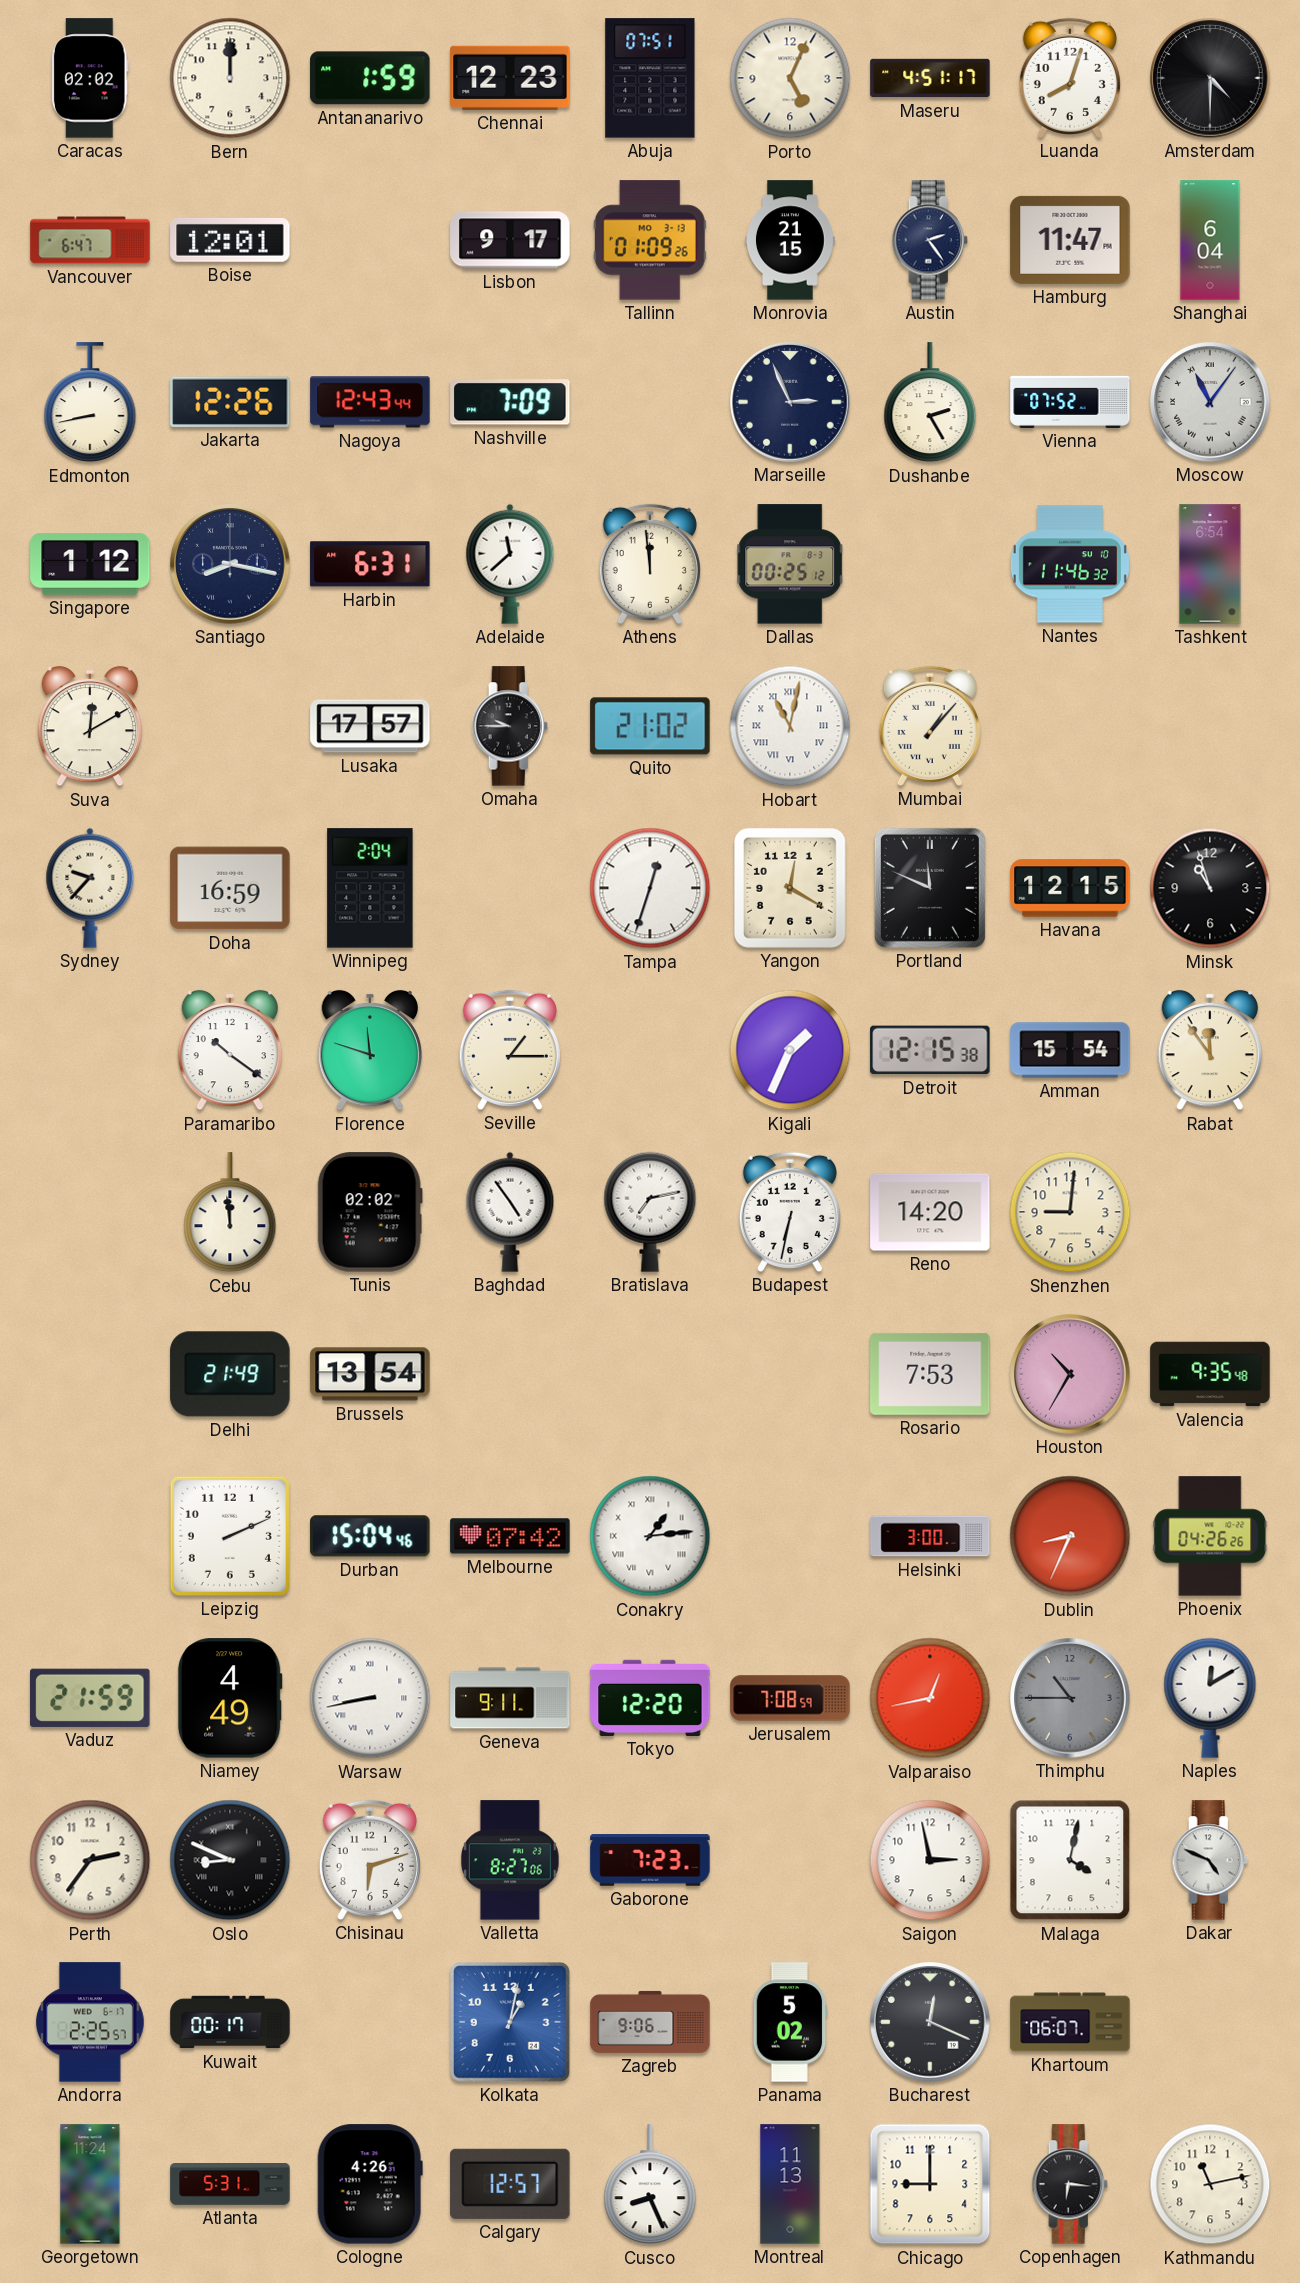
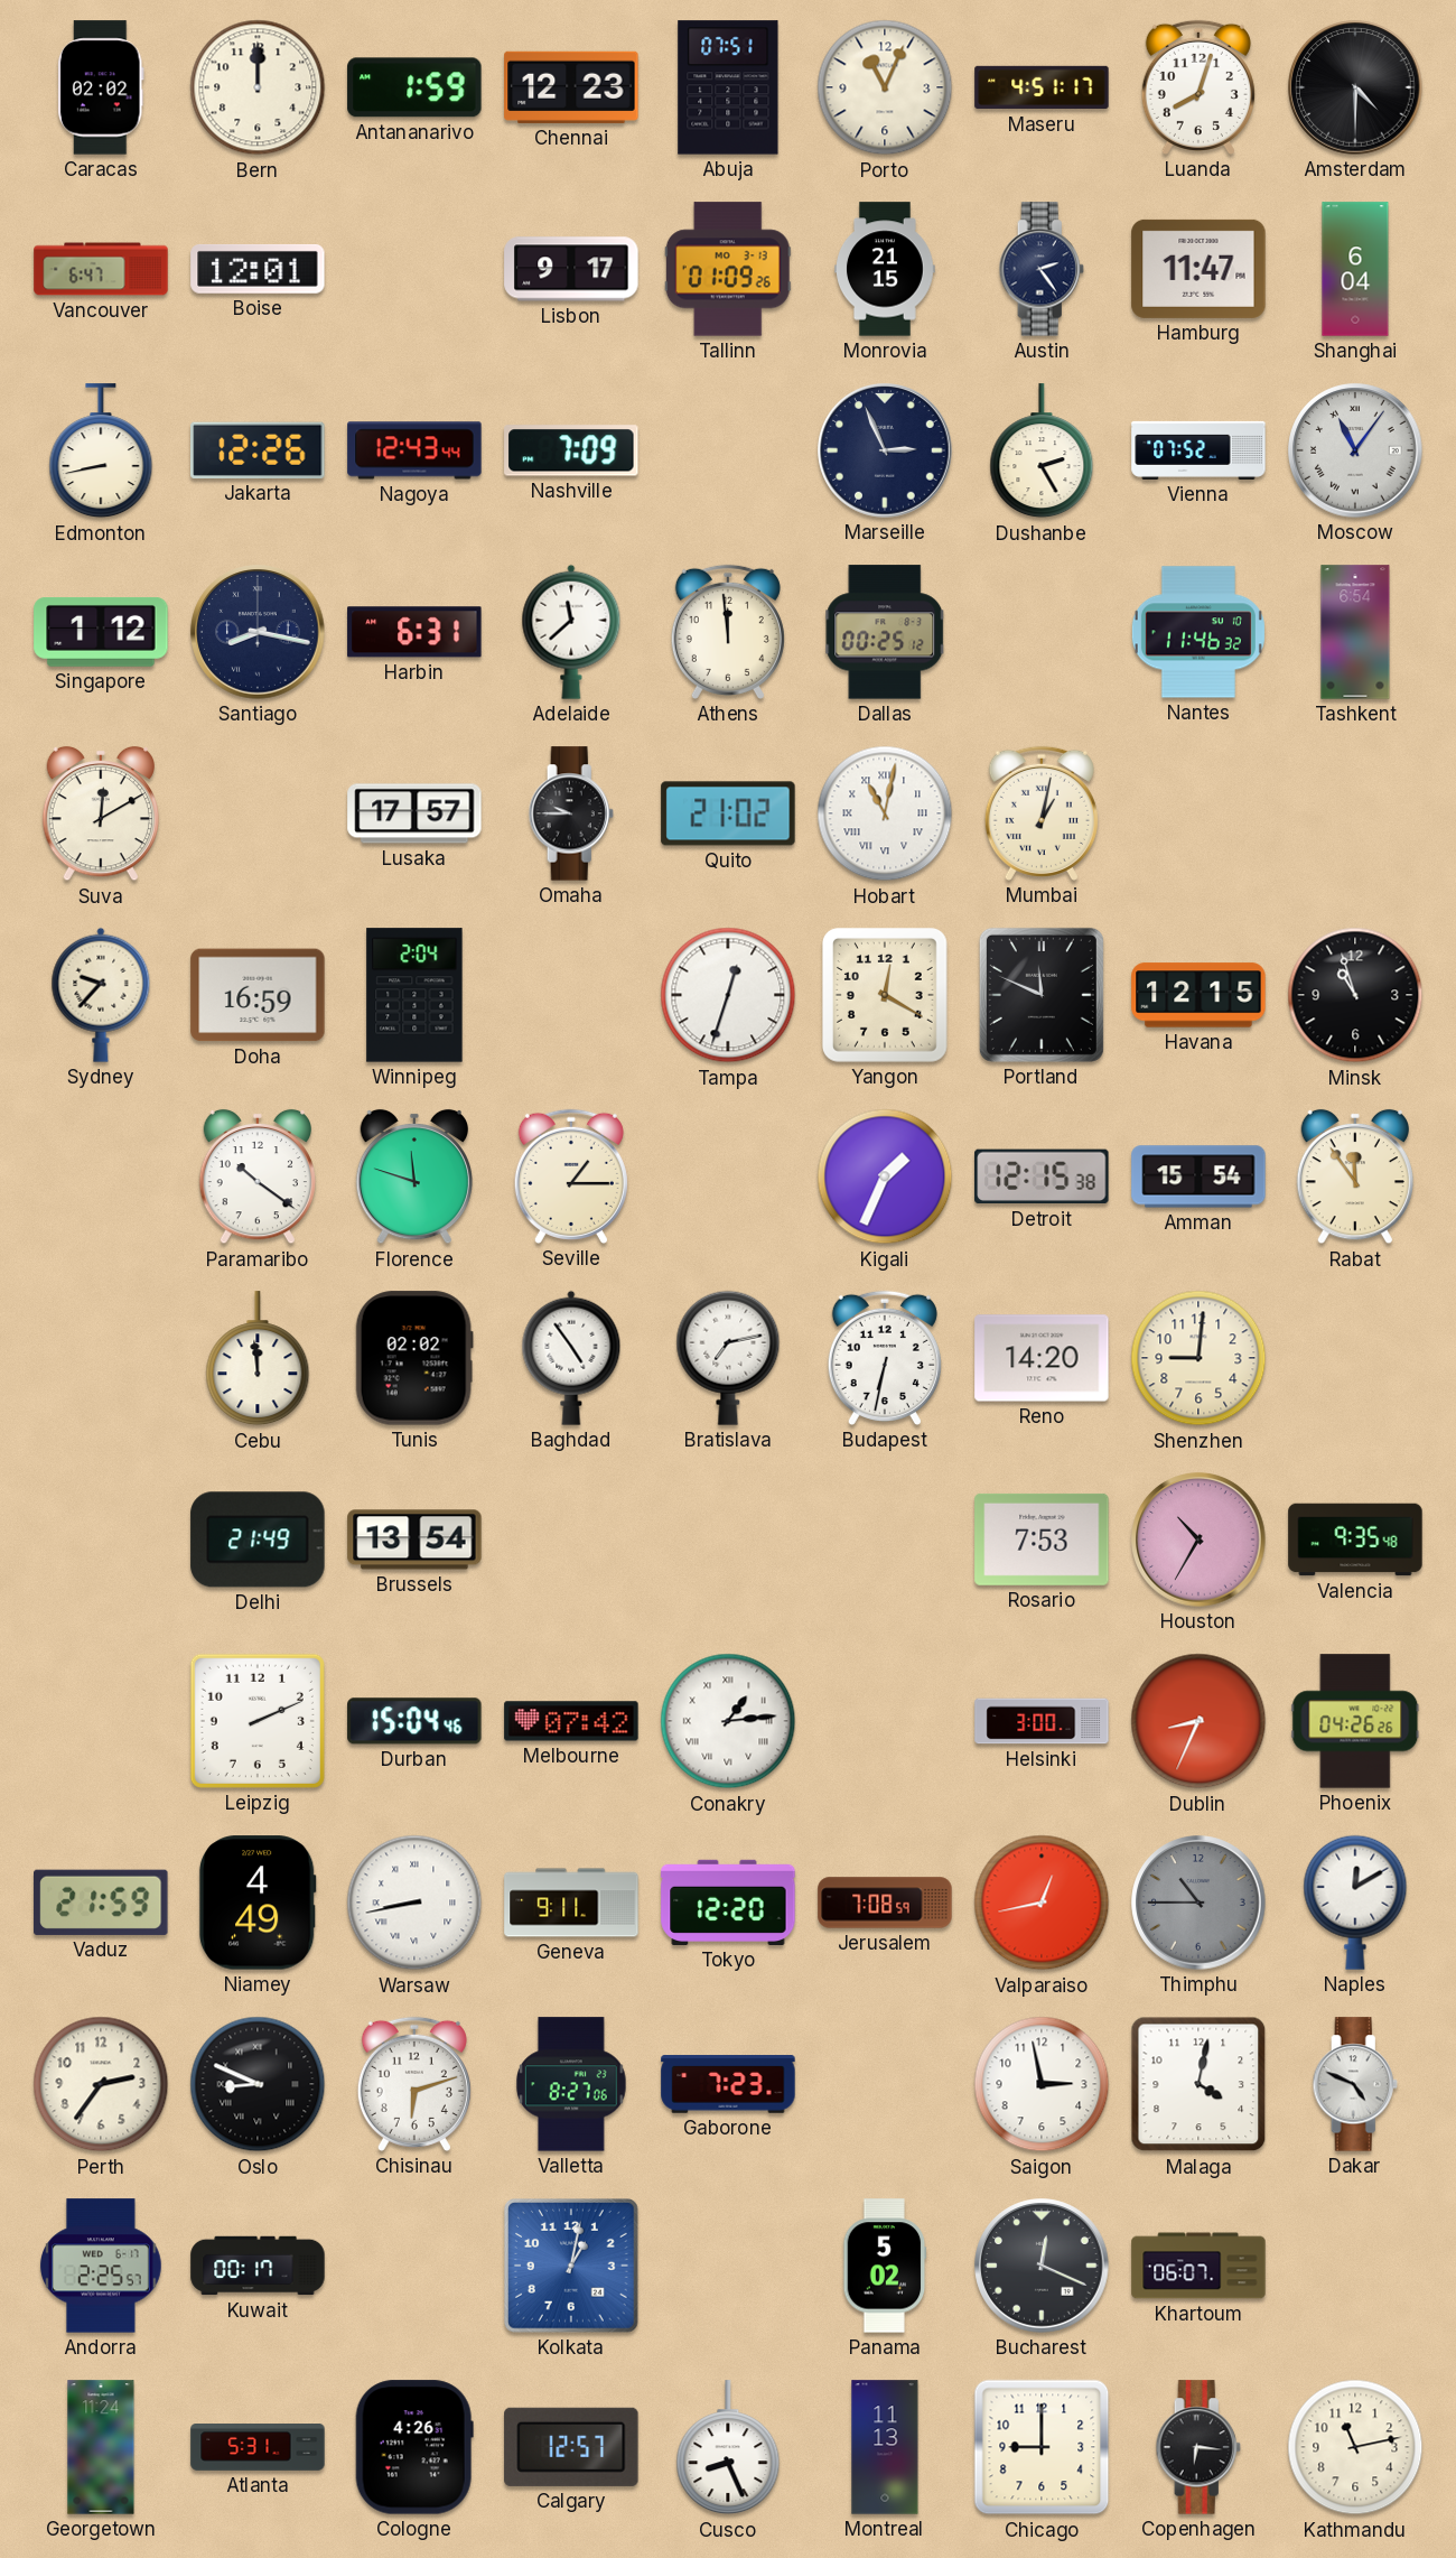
Porto: 5:04 -> 11:04
Mumbai: 1:07 -> 1:02
Zagreb: 9:06 -> none
